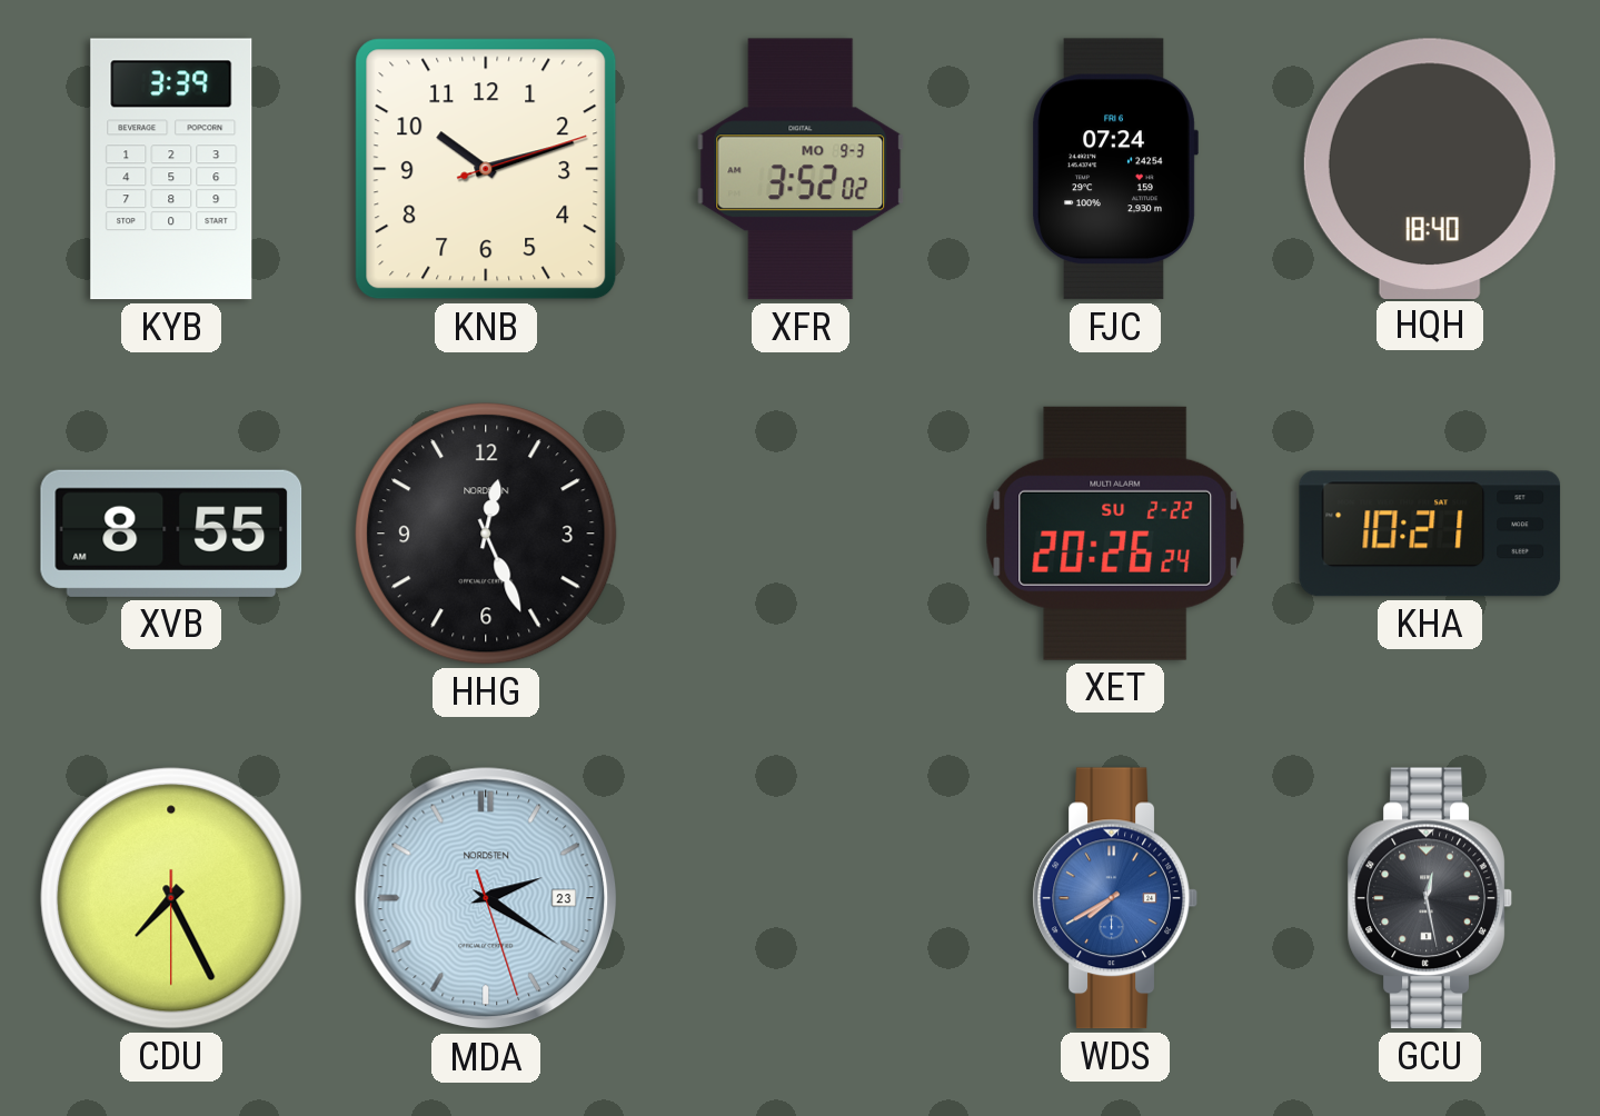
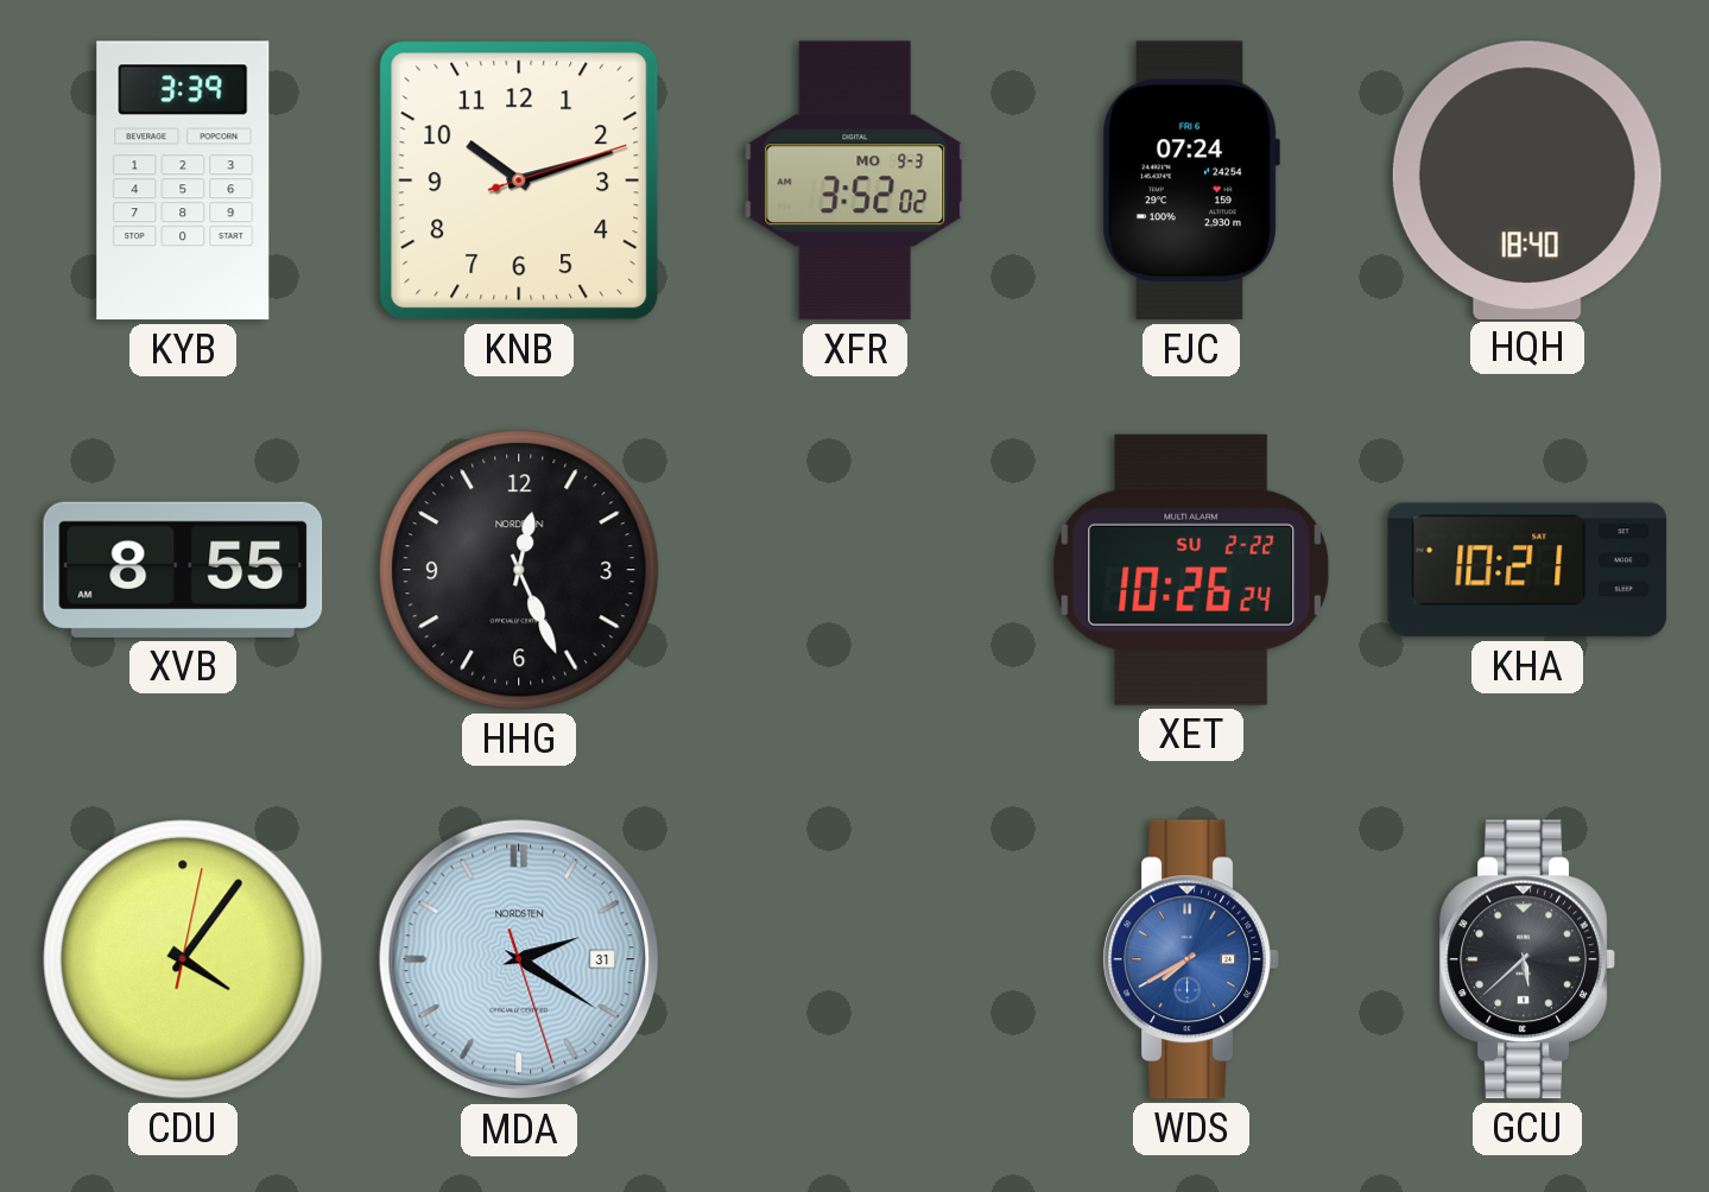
XET: 20:26 -> 10:26
CDU: 7:25 -> 4:06
MDA date: 23 -> 31
GCU: 12:28 -> 5:38
